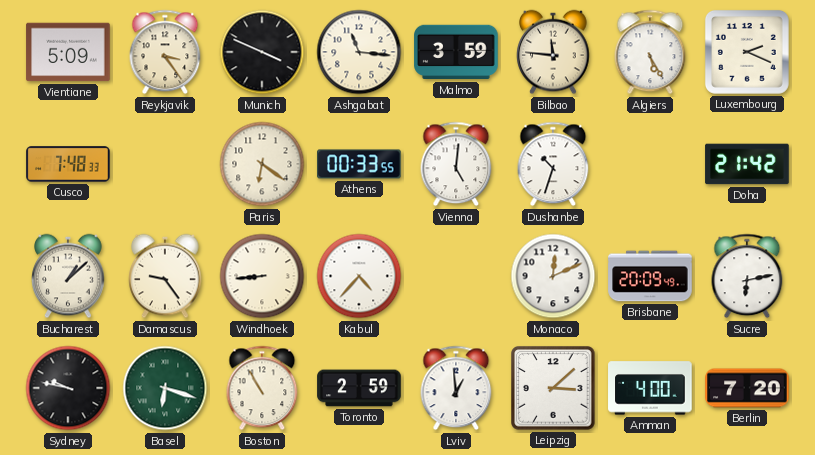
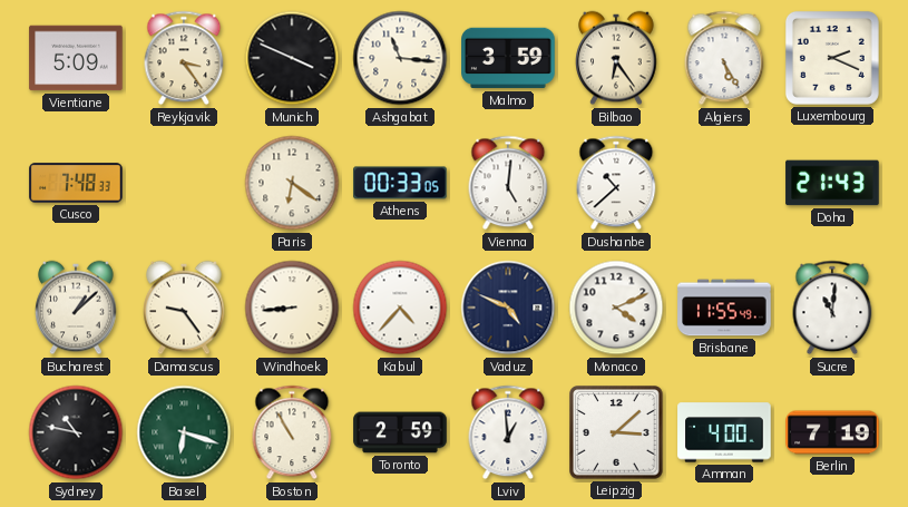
Bilbao: 11:46 -> 6:24
Athens: 00:33:55 -> 00:33:05
Dushanbe: 10:33 -> 10:38
Doha: 21:42 -> 21:43
Vaduz: none -> 4:49
Monaco: 12:11 -> 4:11
Brisbane: 20:09 -> 11:55
Sucre: 6:13 -> 11:01
Sydney: 9:47 -> 10:47
Berlin: 7:20 -> 7:19
